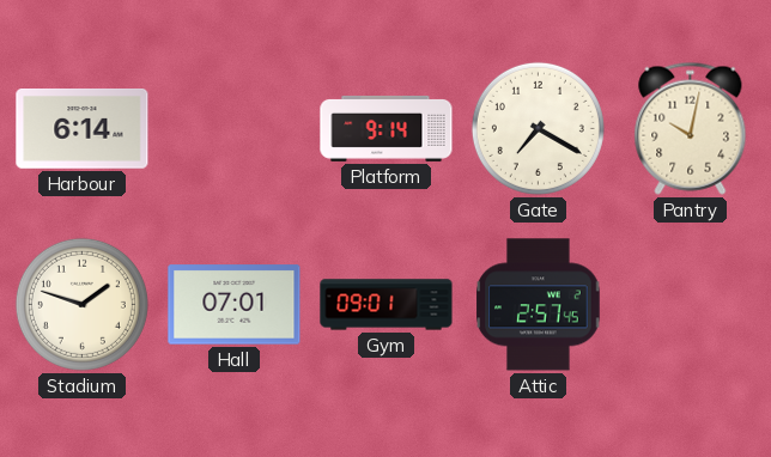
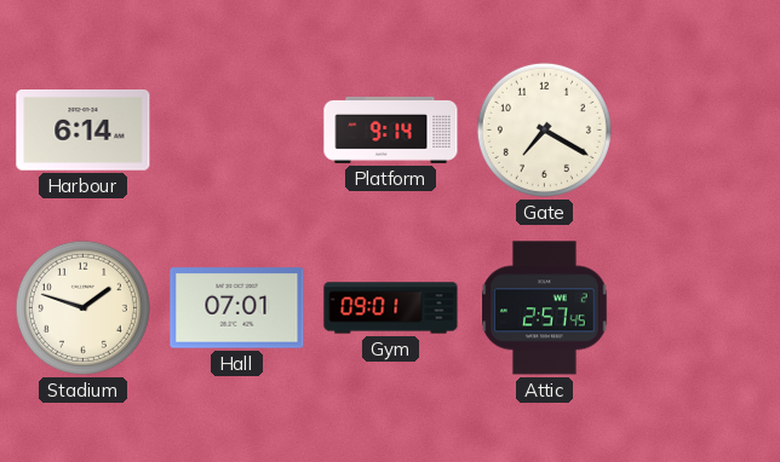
Pantry: 10:02 -> none
